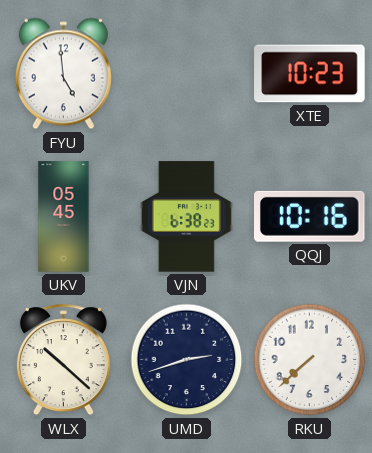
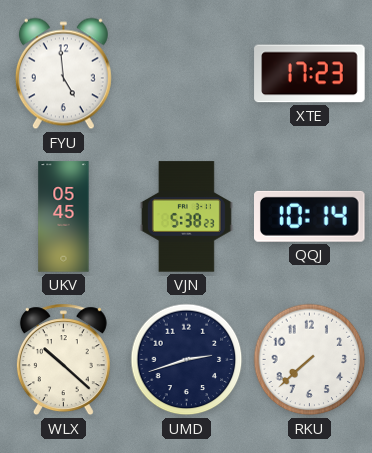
XTE: 10:23 -> 17:23
VJN: 6:38 -> 5:38
QQJ: 10:16 -> 10:14
